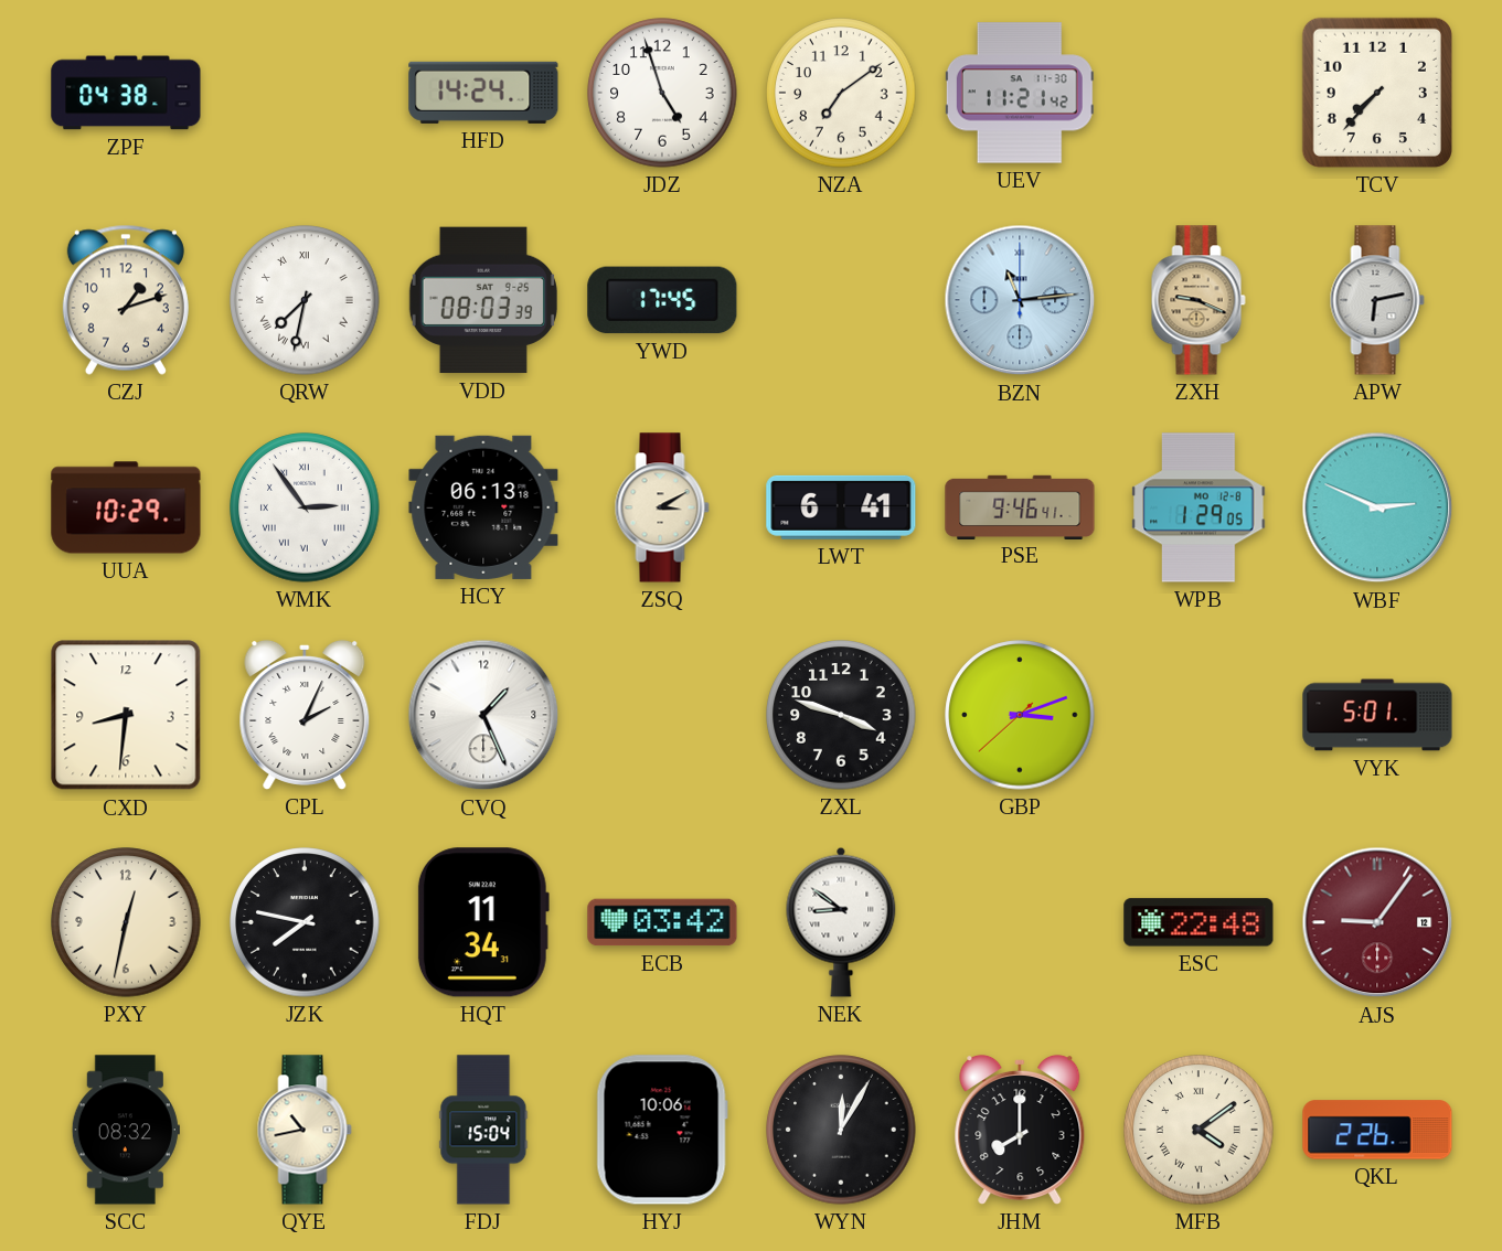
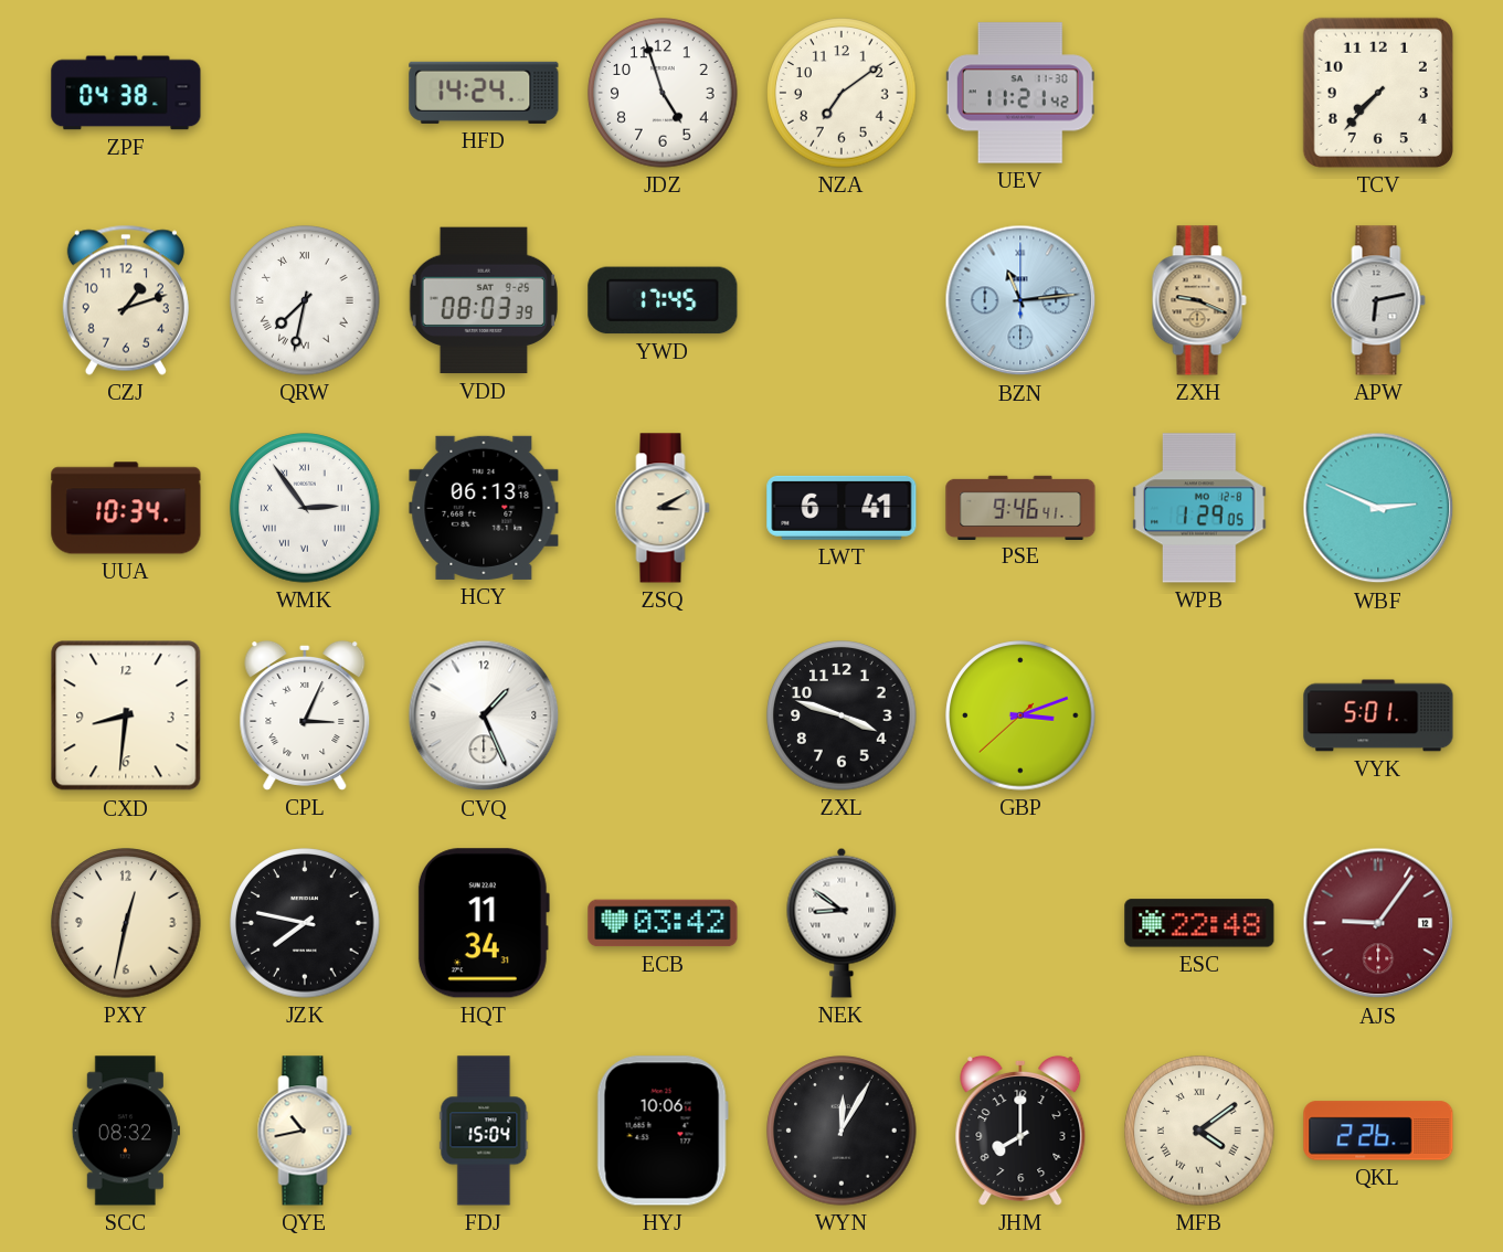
UUA: 10:29 -> 10:34
CPL: 2:04 -> 3:04
